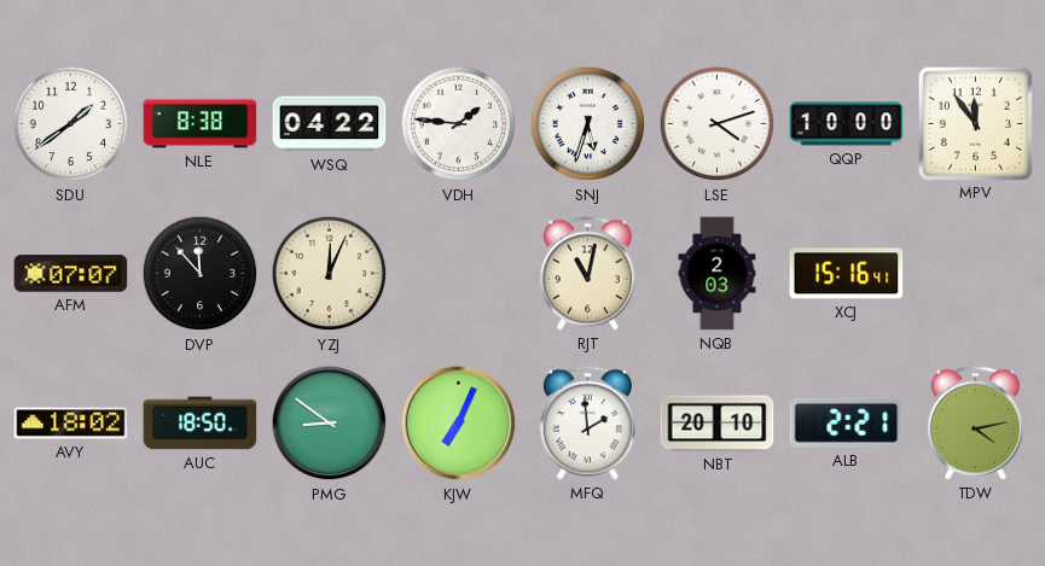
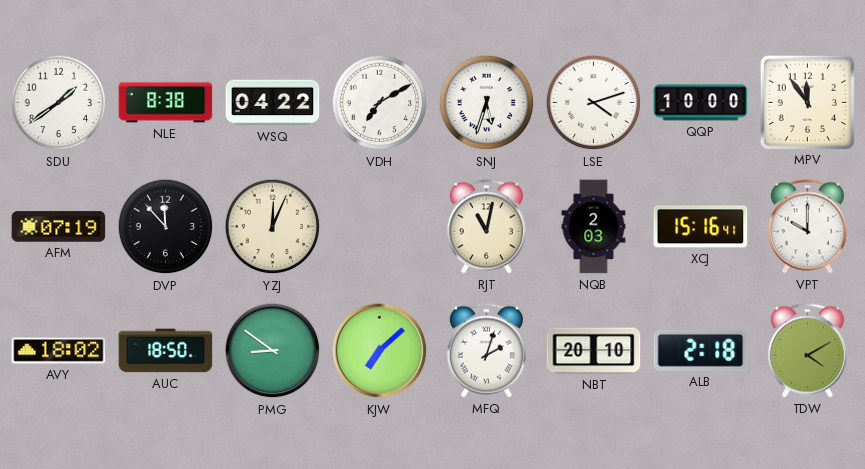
VDH: 1:46 -> 7:10
AFM: 07:07 -> 07:19
VPT: none -> 10:00
KJW: 7:04 -> 7:08
MFQ: 1:59 -> 2:03
ALB: 2:21 -> 2:18
TDW: 4:13 -> 4:10
